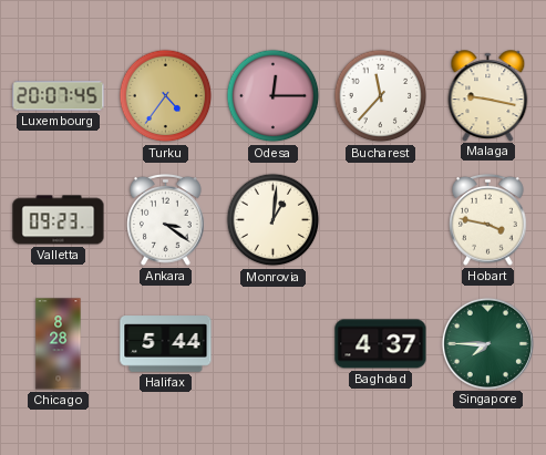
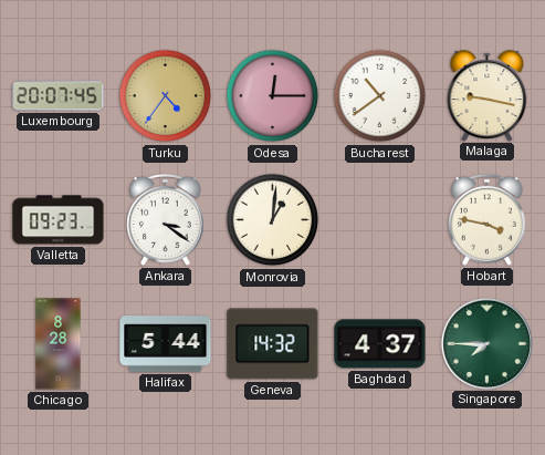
Bucharest: 11:37 -> 10:39
Geneva: none -> 14:32
